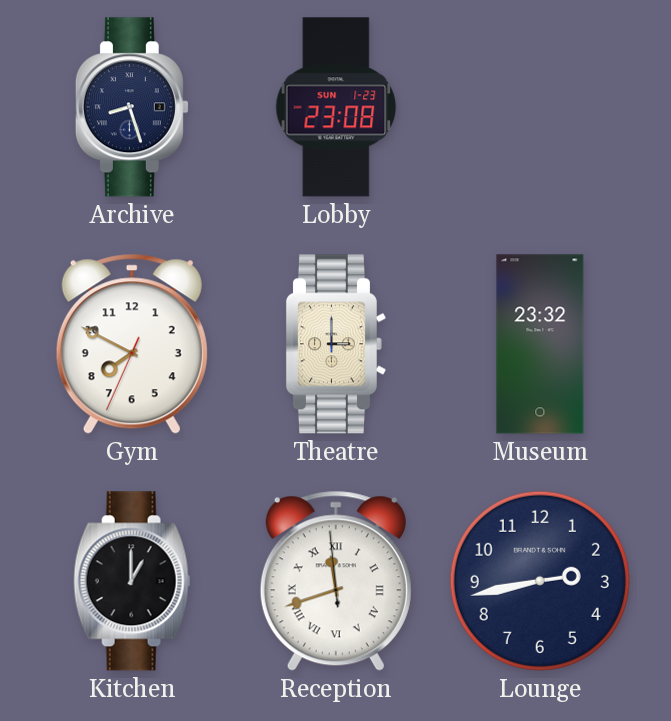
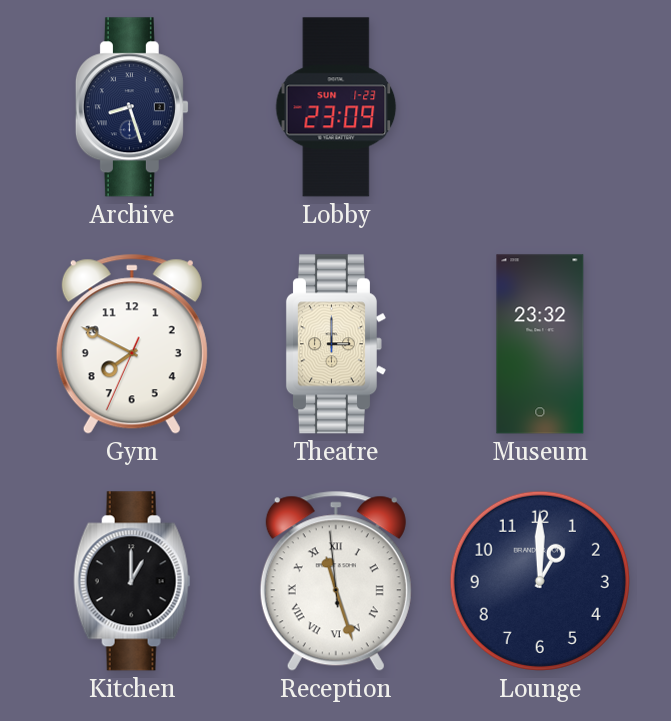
Lobby: 23:08 -> 23:09
Reception: 11:41 -> 11:26
Lounge: 2:43 -> 1:00
